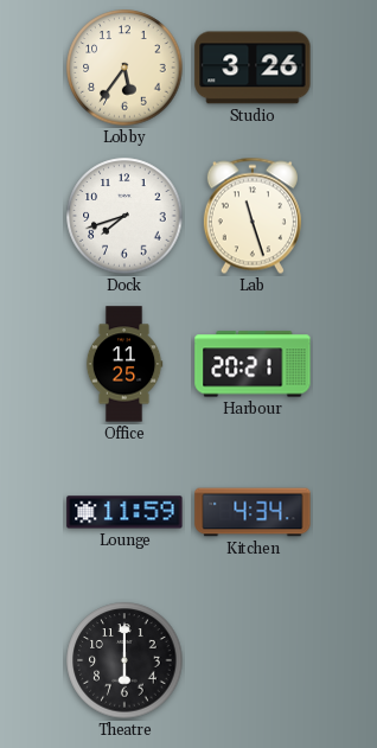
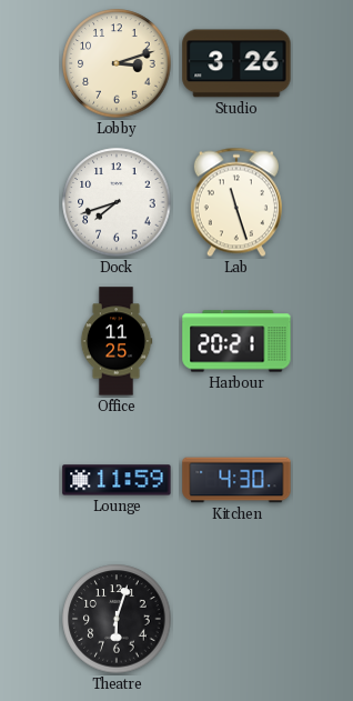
Lobby: 5:36 -> 3:12
Kitchen: 4:34 -> 4:30
Theatre: 6:00 -> 6:03
